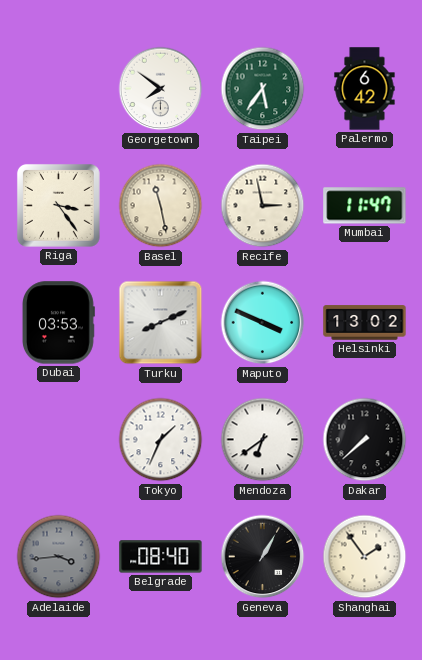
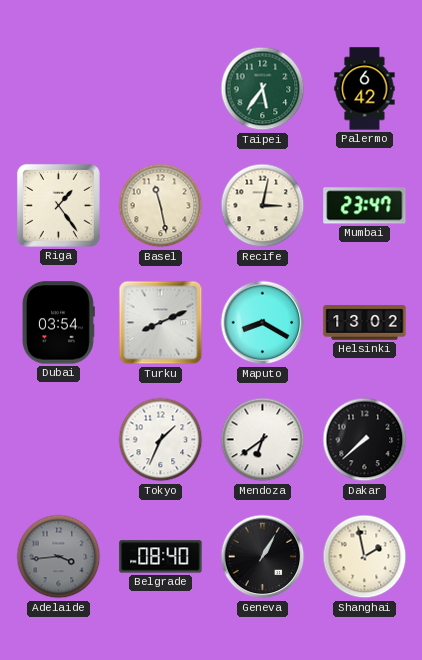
Georgetown: 7:51 -> none
Riga: 3:24 -> 1:24
Recife: 2:58 -> 3:02
Mumbai: 11:47 -> 23:47
Dubai: 03:53 -> 03:54
Maputo: 3:49 -> 8:20
Shanghai: 1:54 -> 1:58
